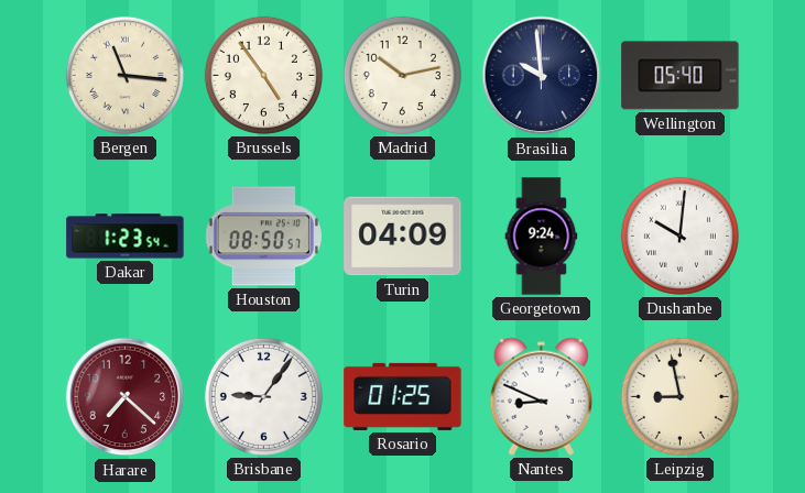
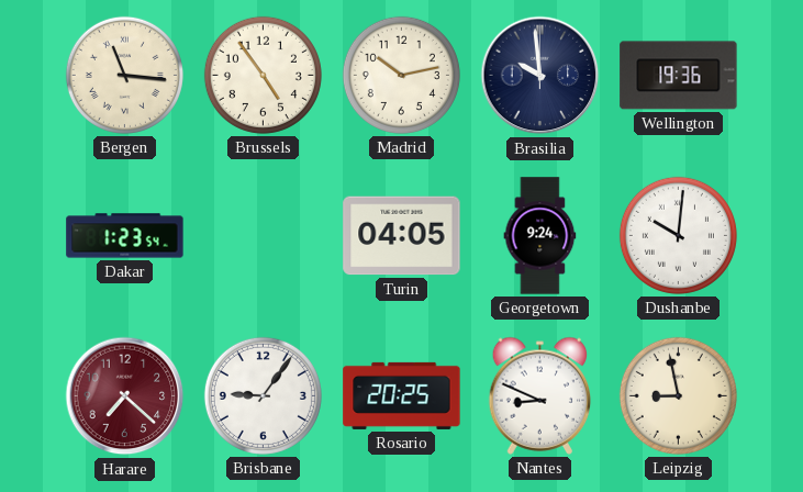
Wellington: 05:40 -> 19:36
Houston: 08:50 -> none
Turin: 04:09 -> 04:05
Rosario: 01:25 -> 20:25
